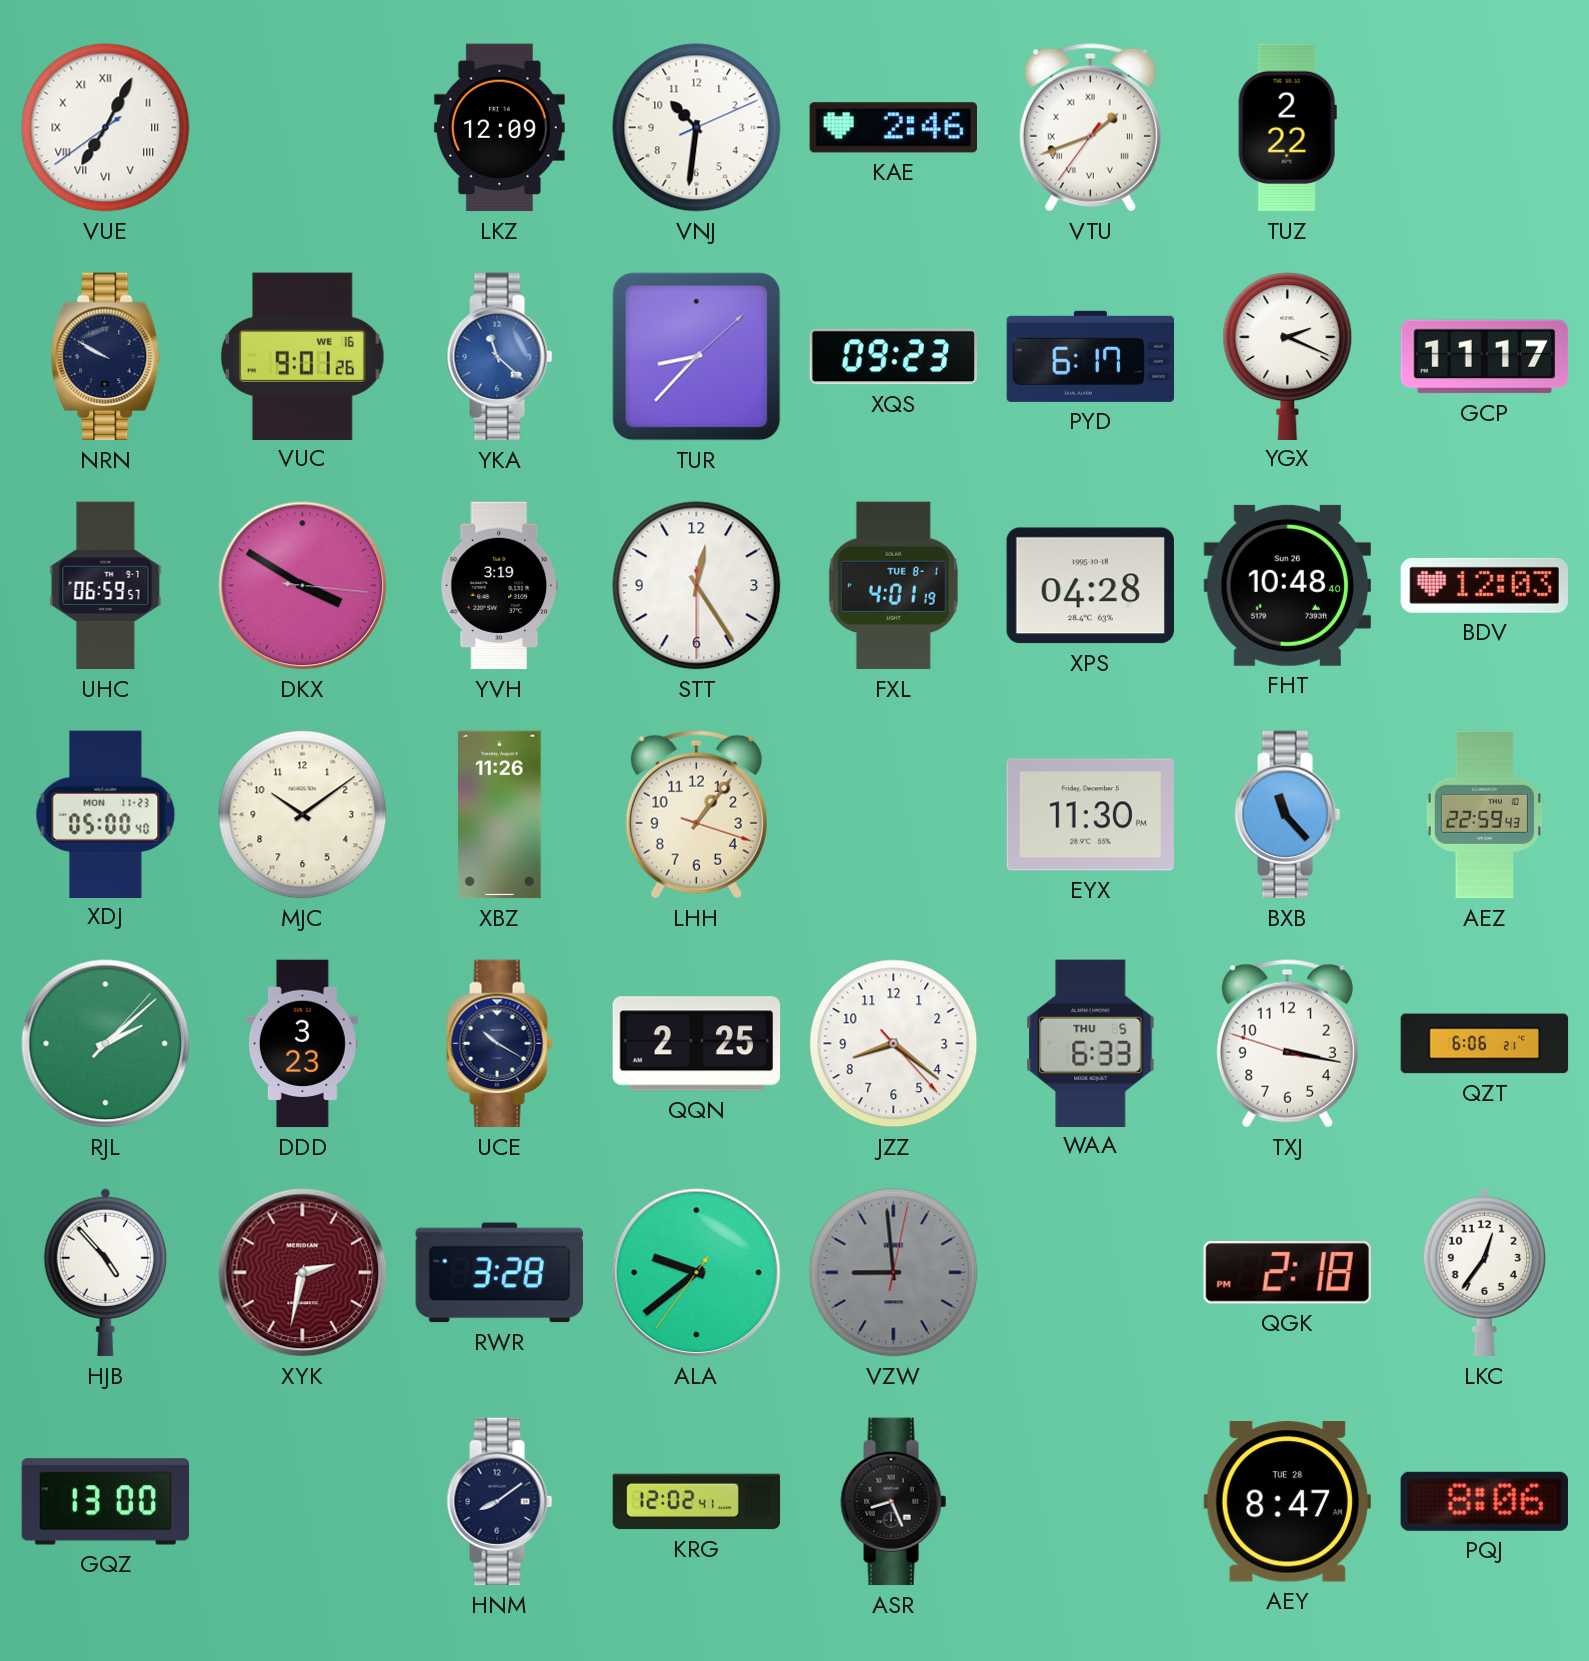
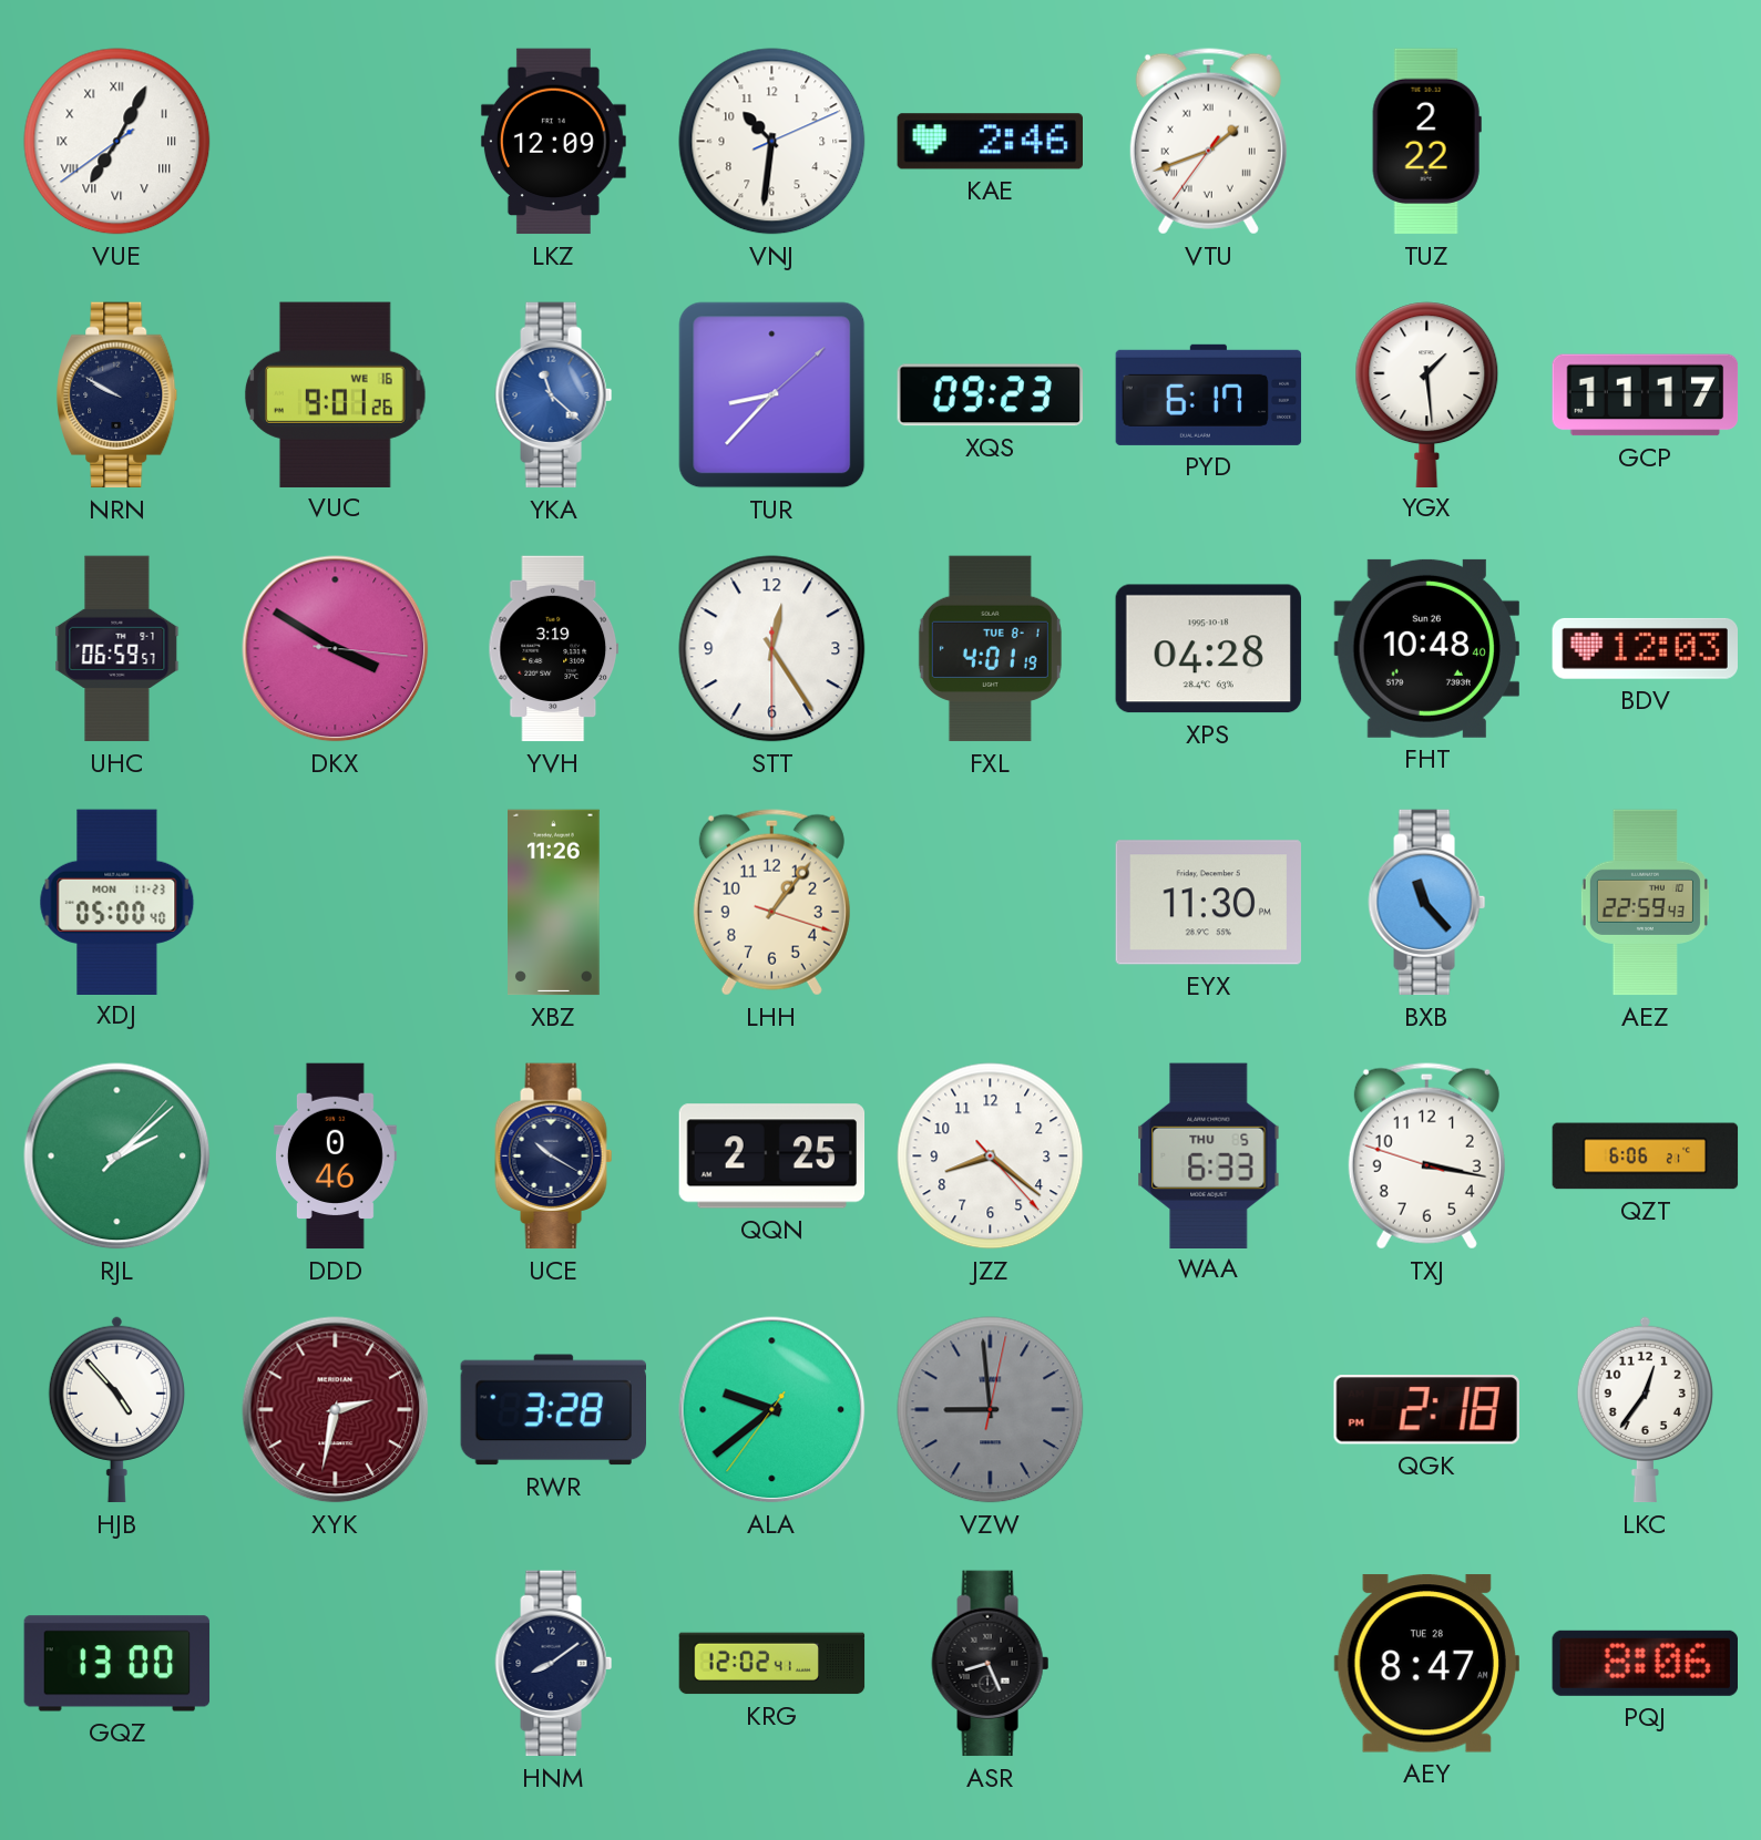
YGX: 2:19 -> 1:29
MJC: 10:09 -> none
DDD: 3:23 -> 0:46
